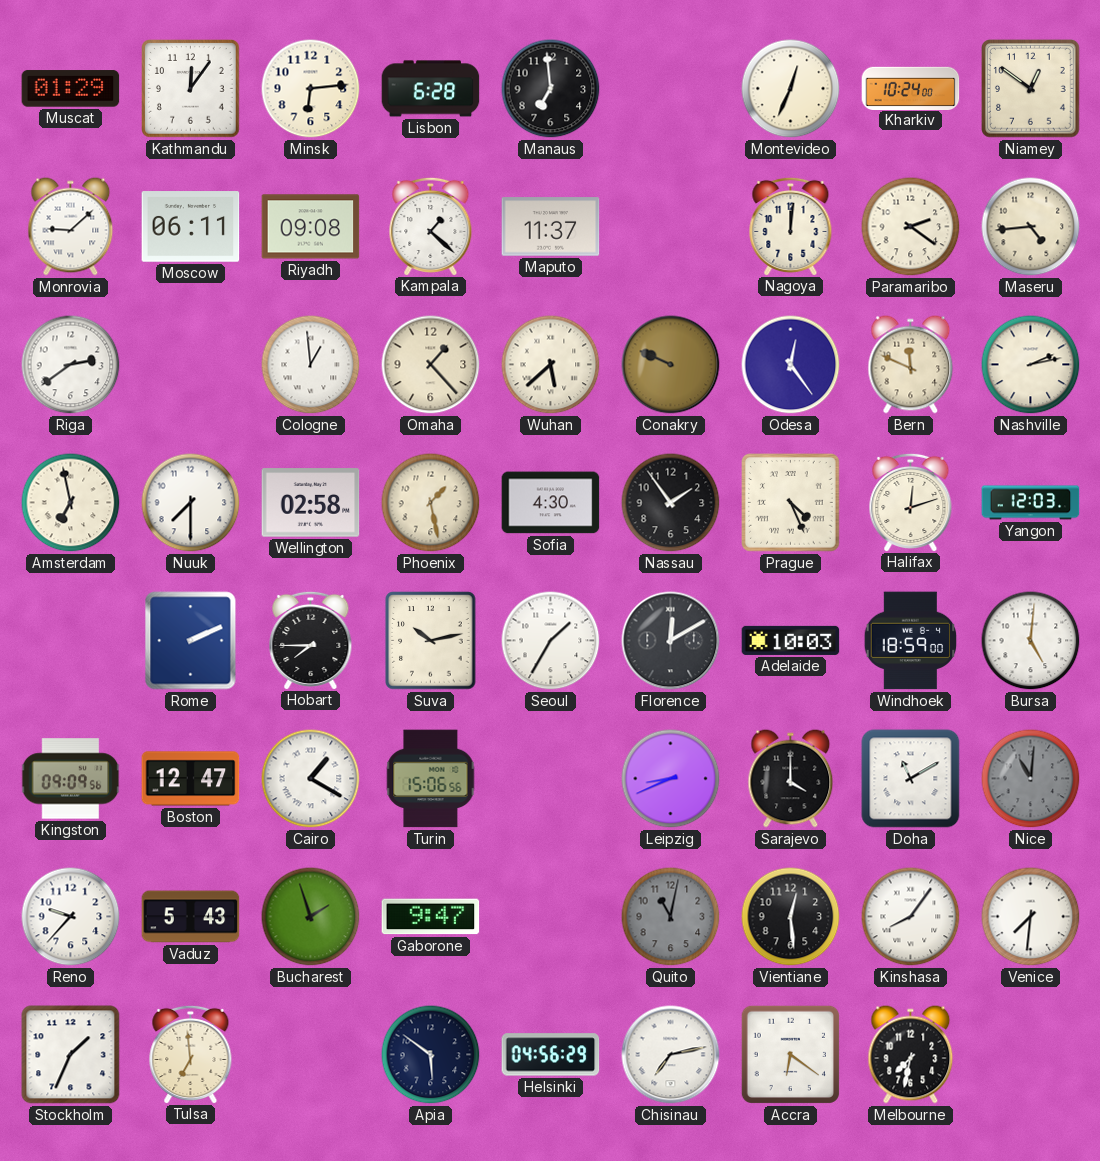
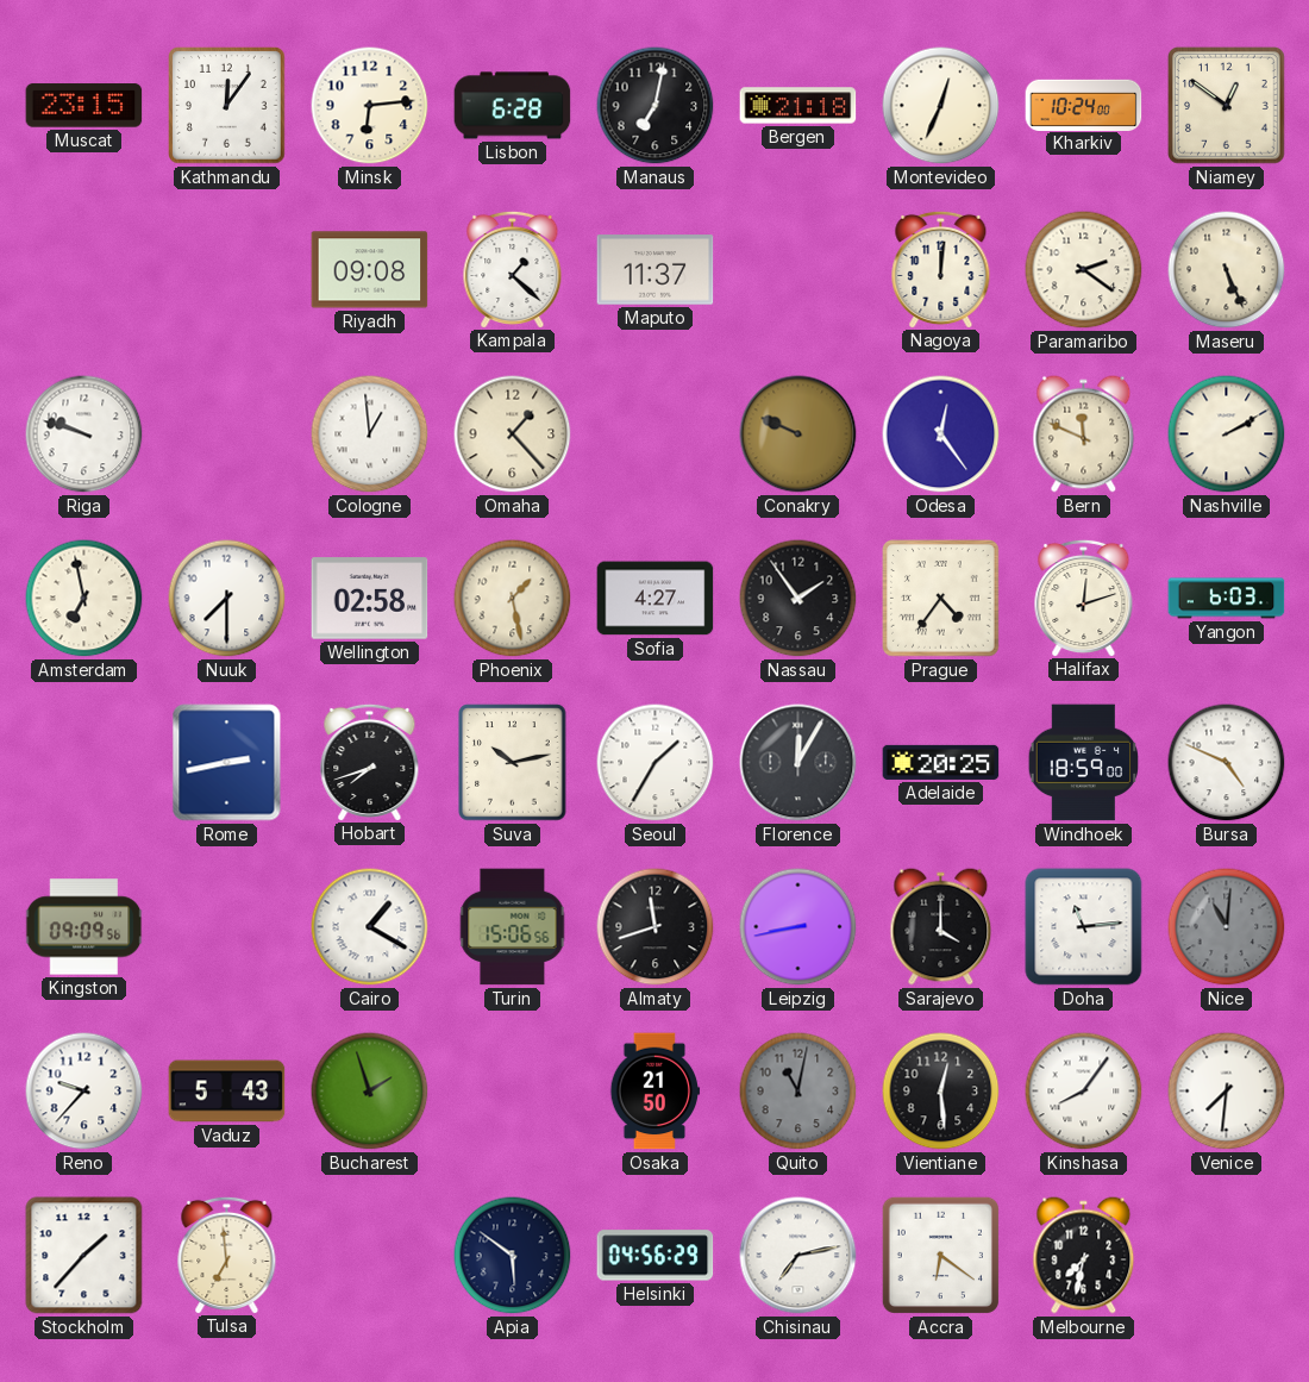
Muscat: 01:29 -> 23:15
Manaus: 6:59 -> 7:02
Bergen: none -> 21:18
Monrovia: 9:08 -> none
Moscow: 06:11 -> none
Maseru: 4:44 -> 5:26
Riga: 2:39 -> 9:48
Wuhan: 5:38 -> none
Nashville: 2:13 -> 2:10
Sofia: 4:30 -> 4:27
Prague: 4:26 -> 4:36
Yangon: 12:03 -> 6:03
Rome: 2:11 -> 2:43
Hobart: 7:45 -> 7:42
Florence: 12:10 -> 12:05
Adelaide: 10:03 -> 20:25
Bursa: 5:01 -> 4:49
Boston: 12:47 -> none
Almaty: none -> 11:42
Leipzig: 8:41 -> 8:43
Doha: 11:10 -> 11:14
Gaborone: 9:47 -> none
Osaka: none -> 21:50
Stockholm: 1:34 -> 1:37
